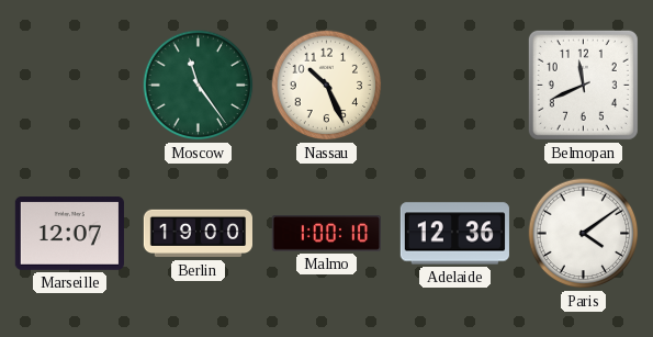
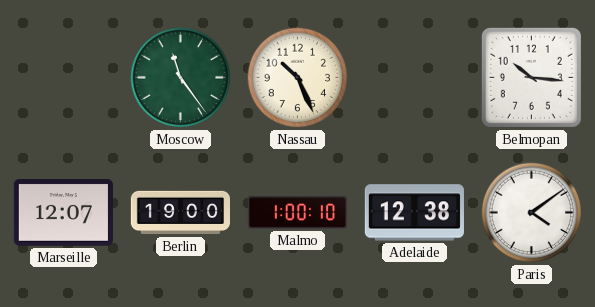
Belmopan: 11:41 -> 10:16
Adelaide: 12:36 -> 12:38
